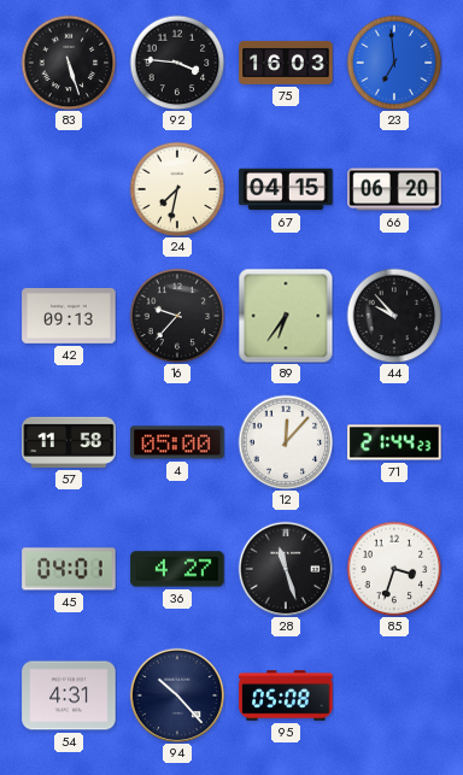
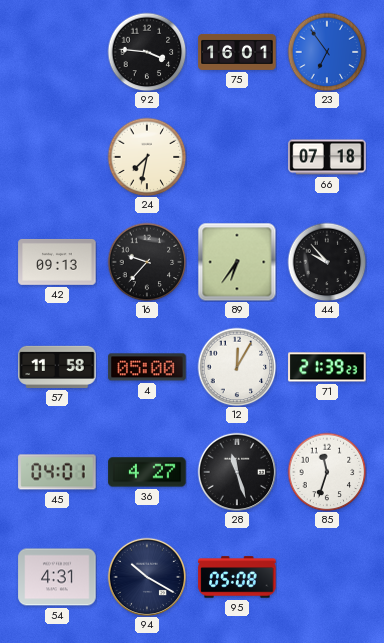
83: 5:27 -> none
75: 16:03 -> 16:01
23: 6:59 -> 6:54
67: 04:15 -> none
66: 06:20 -> 07:18
12: 12:07 -> 12:05
71: 21:44 -> 21:39
85: 3:33 -> 11:33
94: 10:23 -> 10:20
